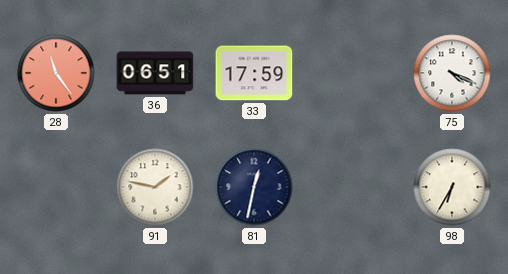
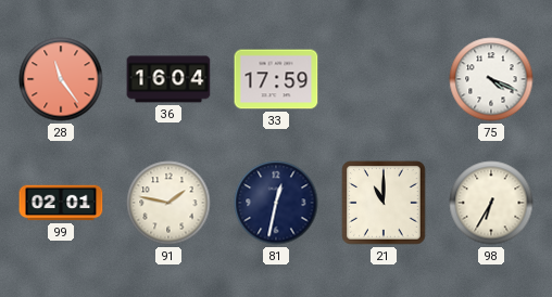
36: 06:51 -> 16:04
99: none -> 02:01
21: none -> 11:00
